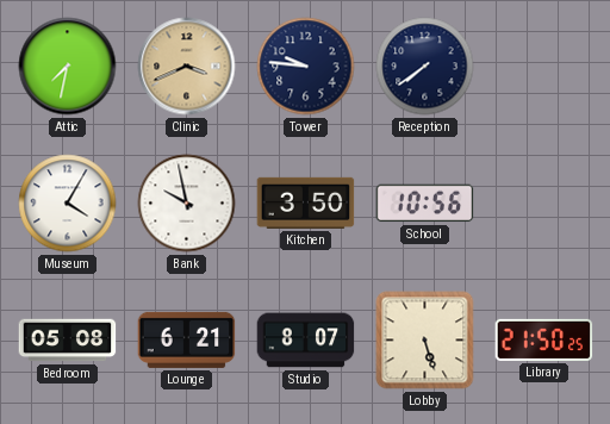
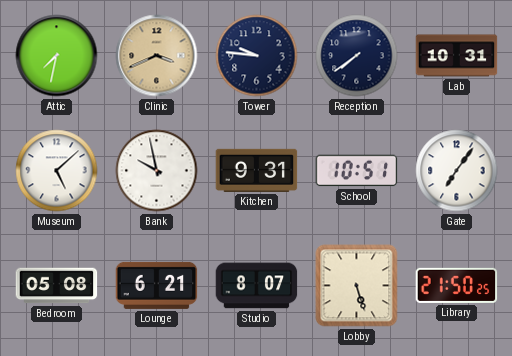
Lab: none -> 10:31
Museum: 4:05 -> 5:08
Kitchen: 3:50 -> 9:31
School: 10:56 -> 10:51
Gate: none -> 7:06
